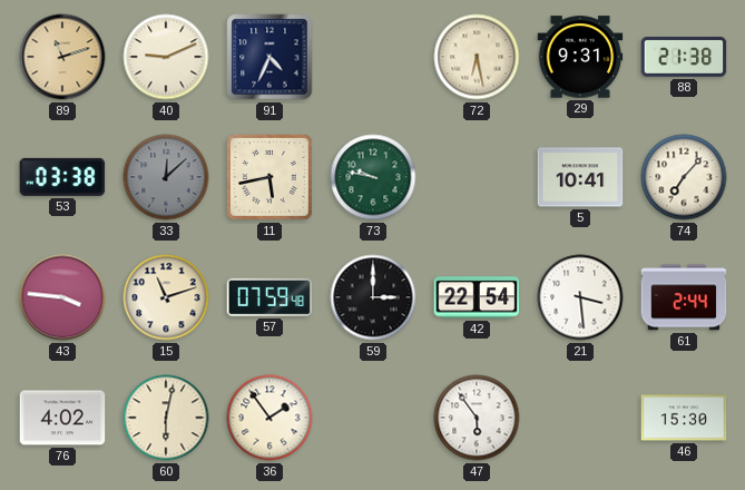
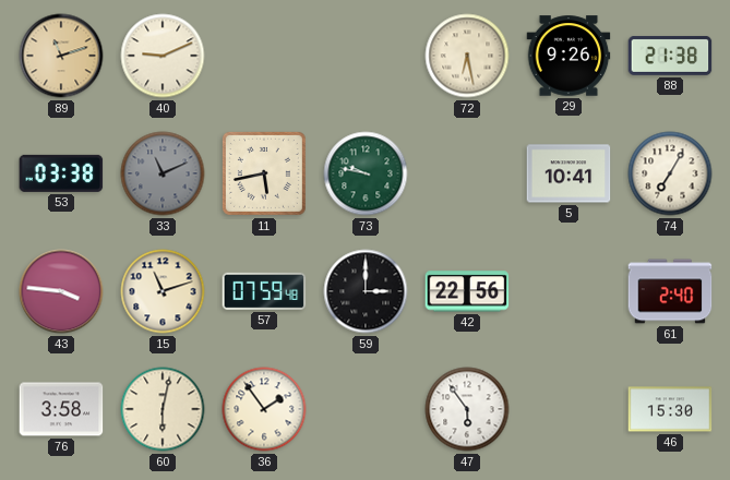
91: 4:34 -> none
29: 9:31 -> 9:26
33: 12:08 -> 11:11
74: 7:07 -> 7:05
42: 22:54 -> 22:56
21: 3:29 -> none
61: 2:44 -> 2:40
76: 4:02 -> 3:58
